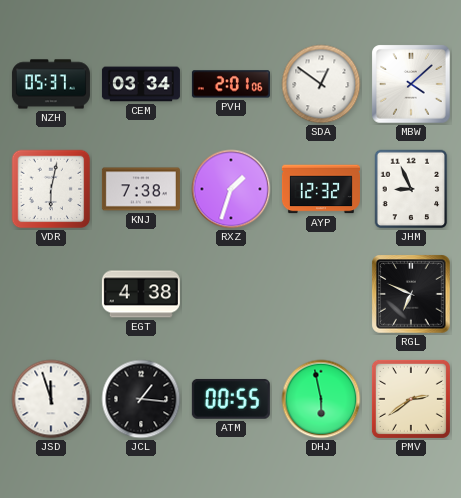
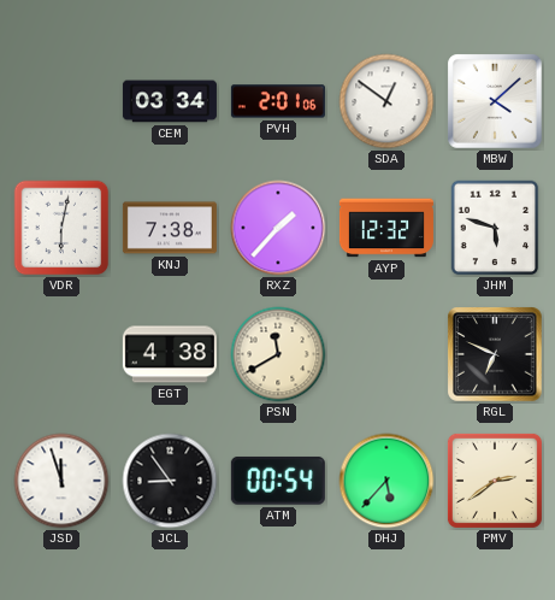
NZH: 05:37 -> none
RXZ: 1:33 -> 1:37
JHM: 8:56 -> 5:48
PSN: none -> 11:40
JCL: 1:16 -> 8:54
ATM: 00:55 -> 00:54
DHJ: 5:58 -> 5:37
